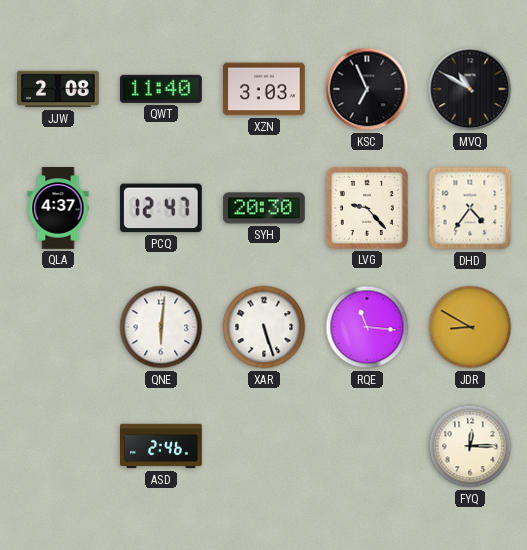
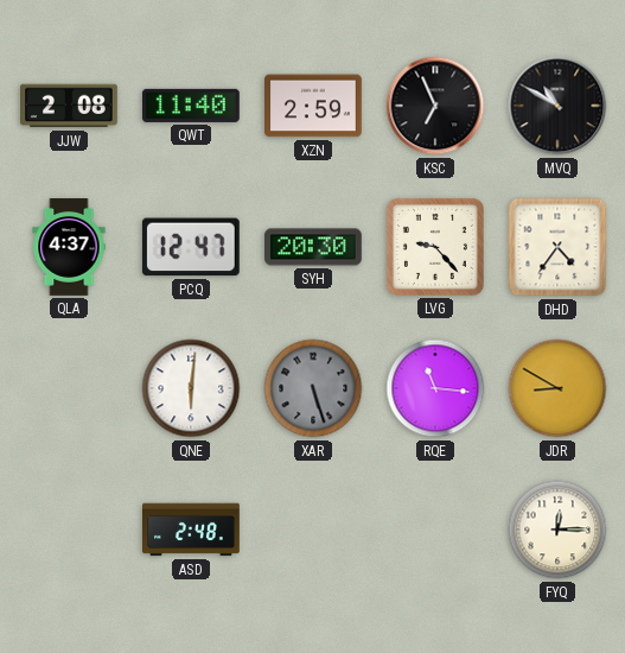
XZN: 3:03 -> 2:59
XAR dial: white -> grey
ASD: 2:46 -> 2:48
